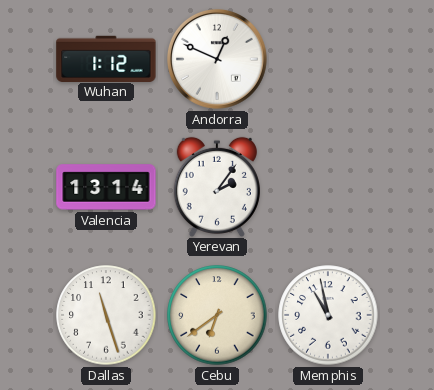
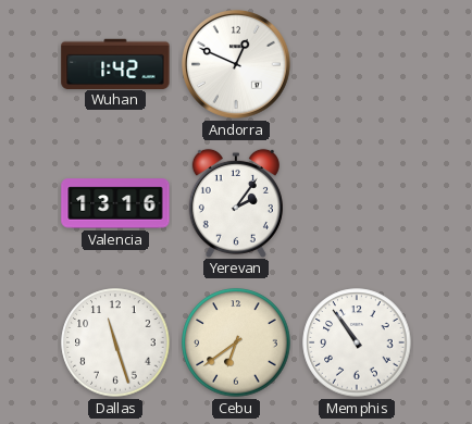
Wuhan: 1:12 -> 1:42
Valencia: 13:14 -> 13:16
Memphis: 10:58 -> 10:54
